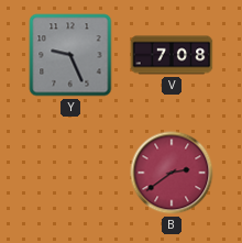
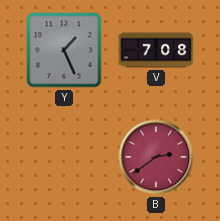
Y: 9:26 -> 1:26
